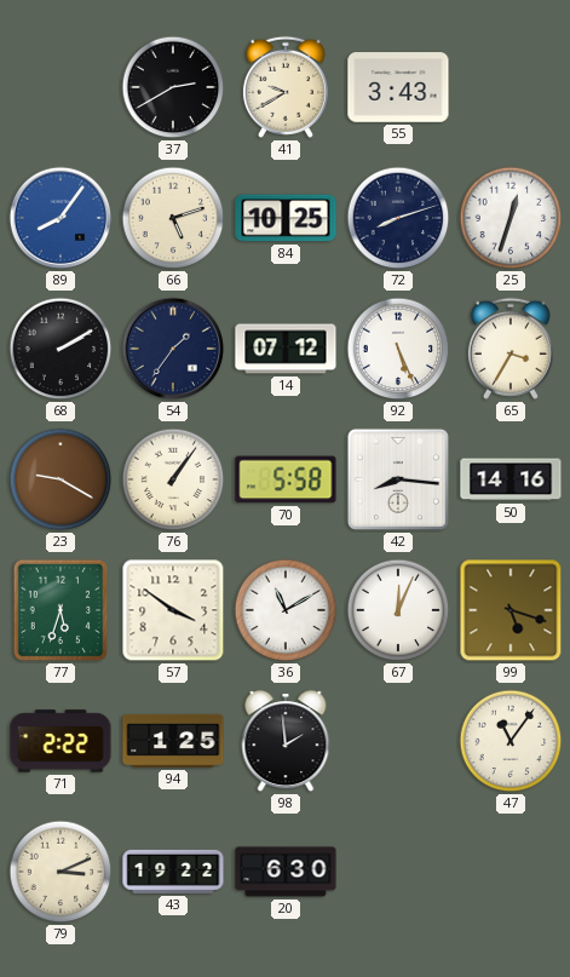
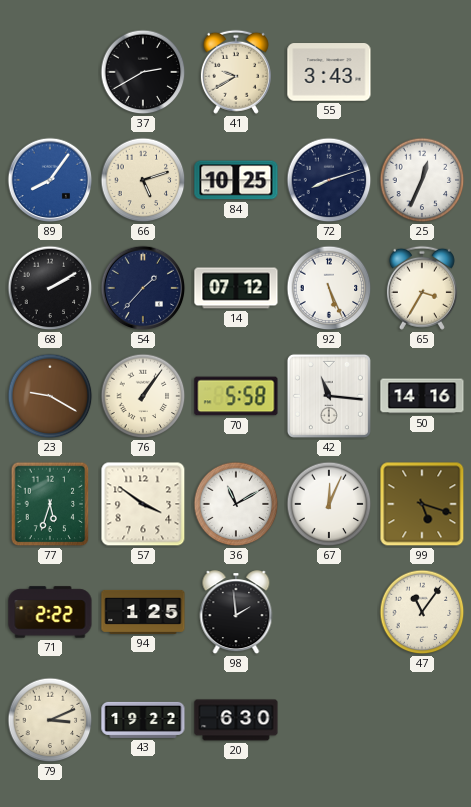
25: 12:33 -> 12:34
54: 1:36 -> 1:37
42: 8:16 -> 11:16
